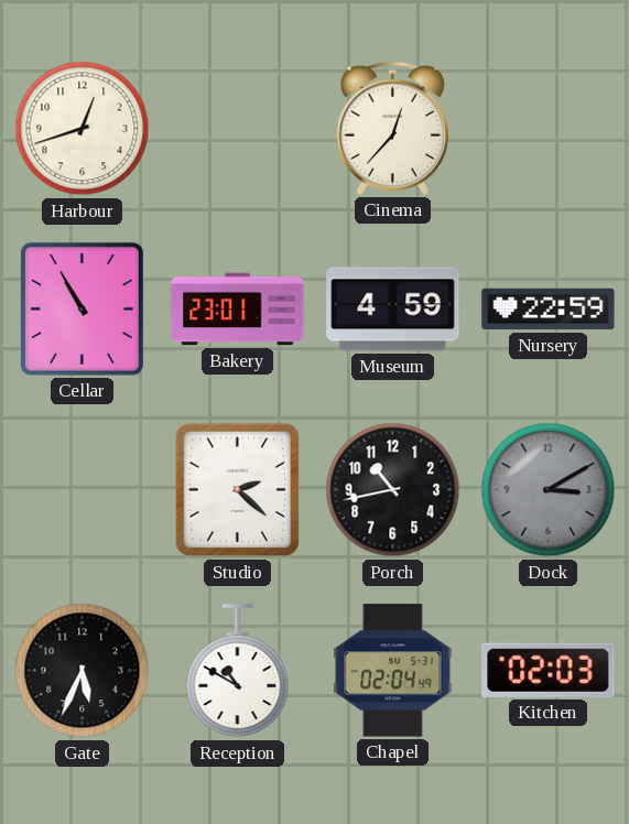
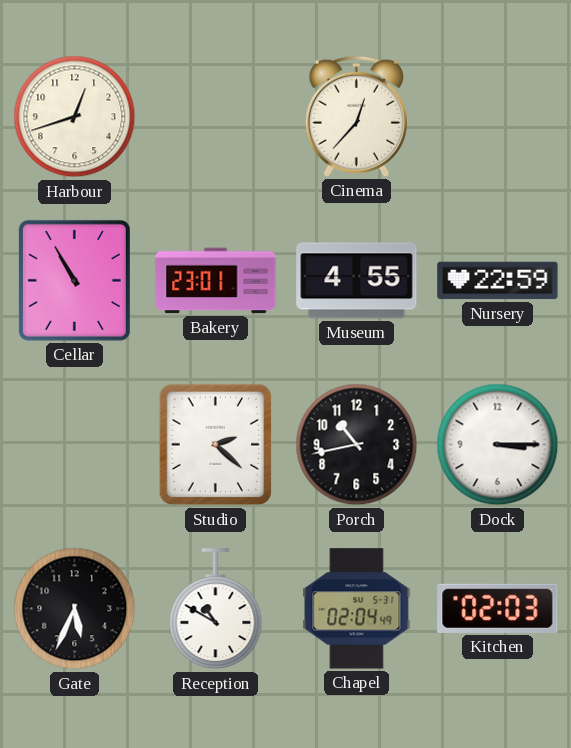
Museum: 4:59 -> 4:55
Dock: 3:10 -> 3:15
Dock dial: grey -> white
